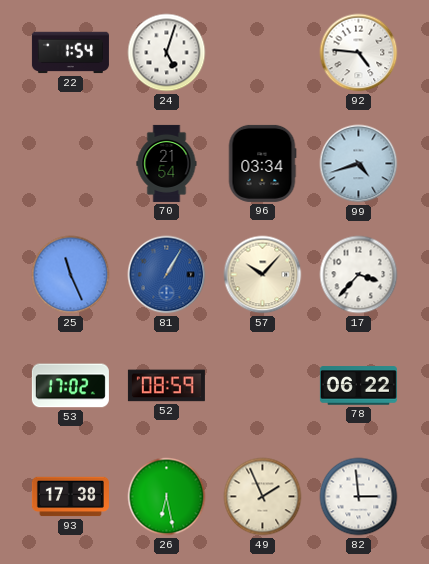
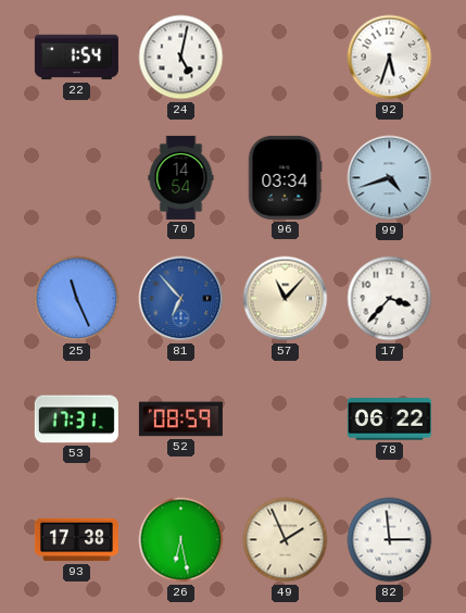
24: 5:03 -> 5:02
92: 4:46 -> 5:33
70: 21:54 -> 14:54
81: 1:05 -> 6:53
57: 10:07 -> 11:07
53: 17:02 -> 17:31
